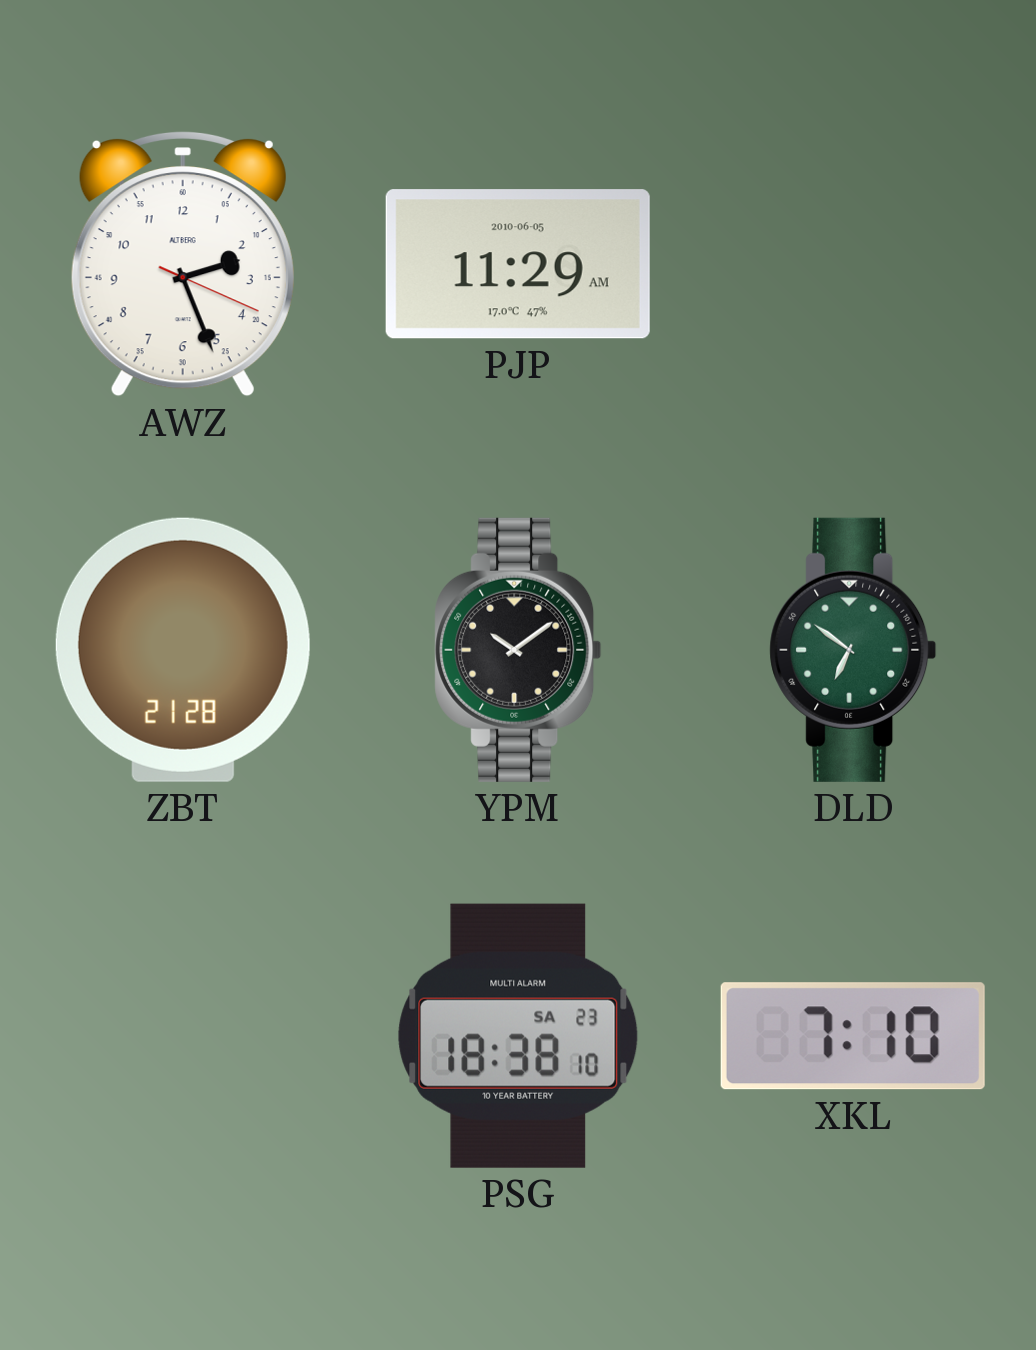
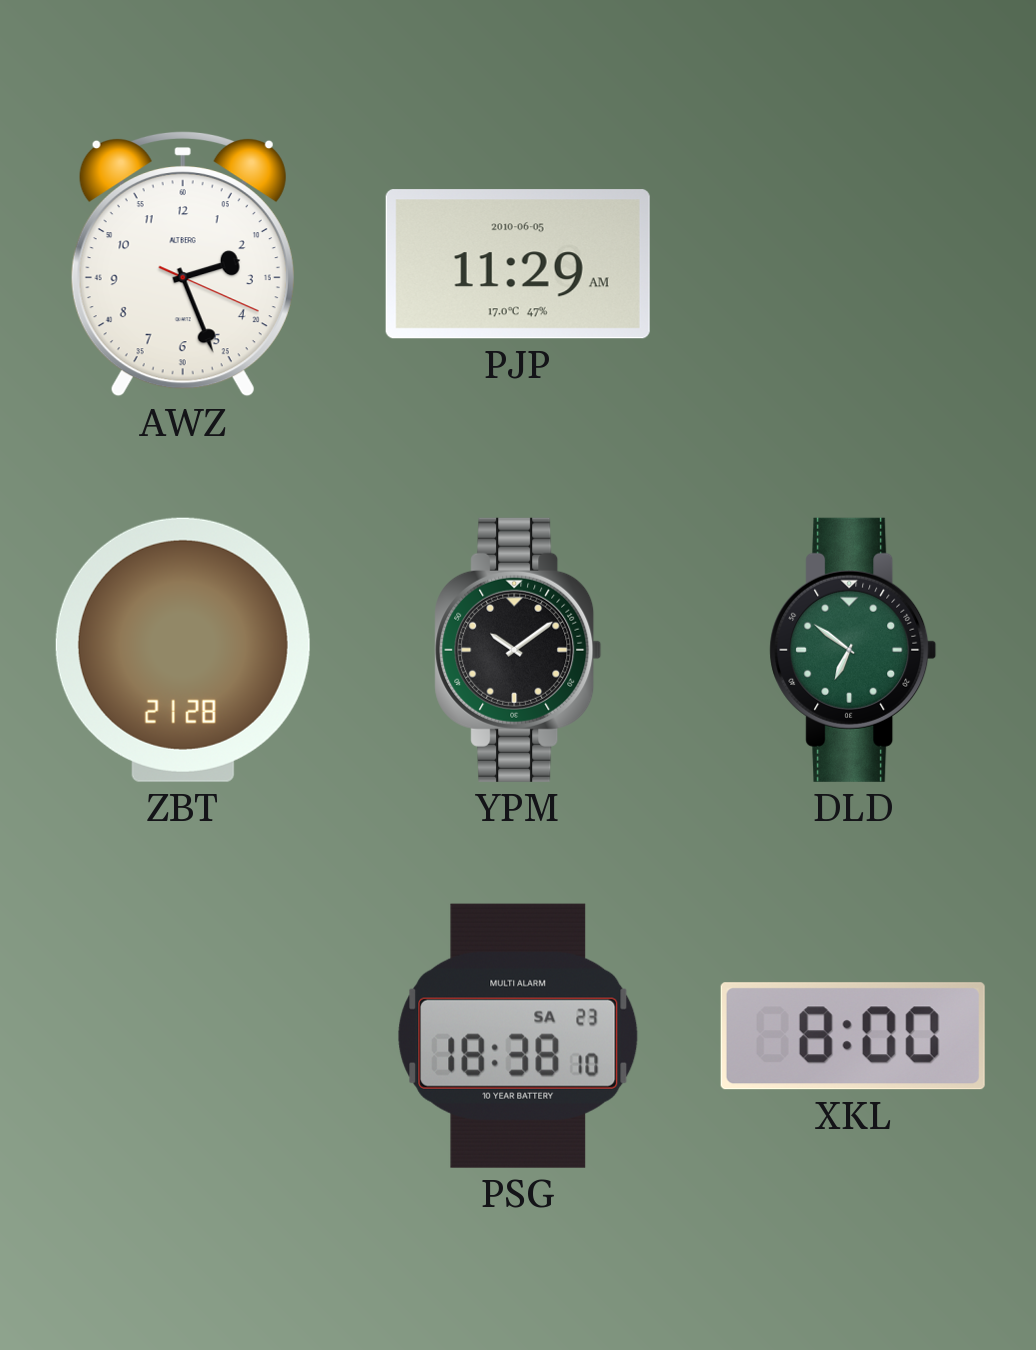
XKL: 7:10 -> 8:00
